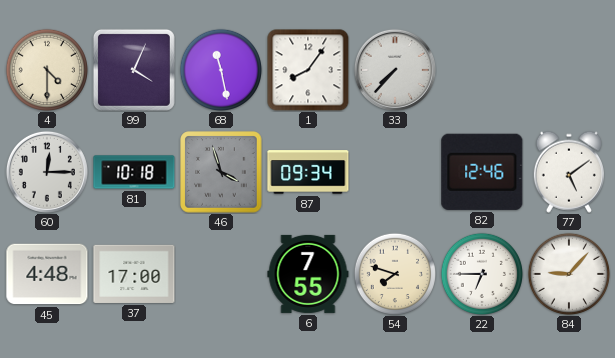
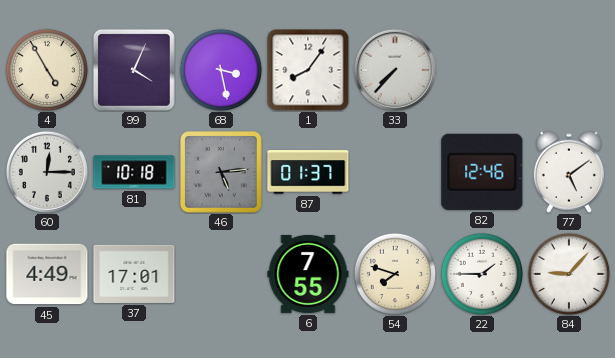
4: 4:30 -> 4:55
68: 11:28 -> 3:28
46: 3:57 -> 5:14
87: 09:34 -> 01:37
45: 4:48 -> 4:49
37: 17:00 -> 17:01
22: 6:45 -> 1:45
